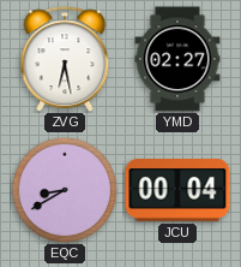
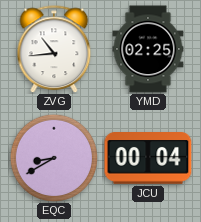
ZVG: 6:28 -> 10:44
YMD: 02:27 -> 02:25
